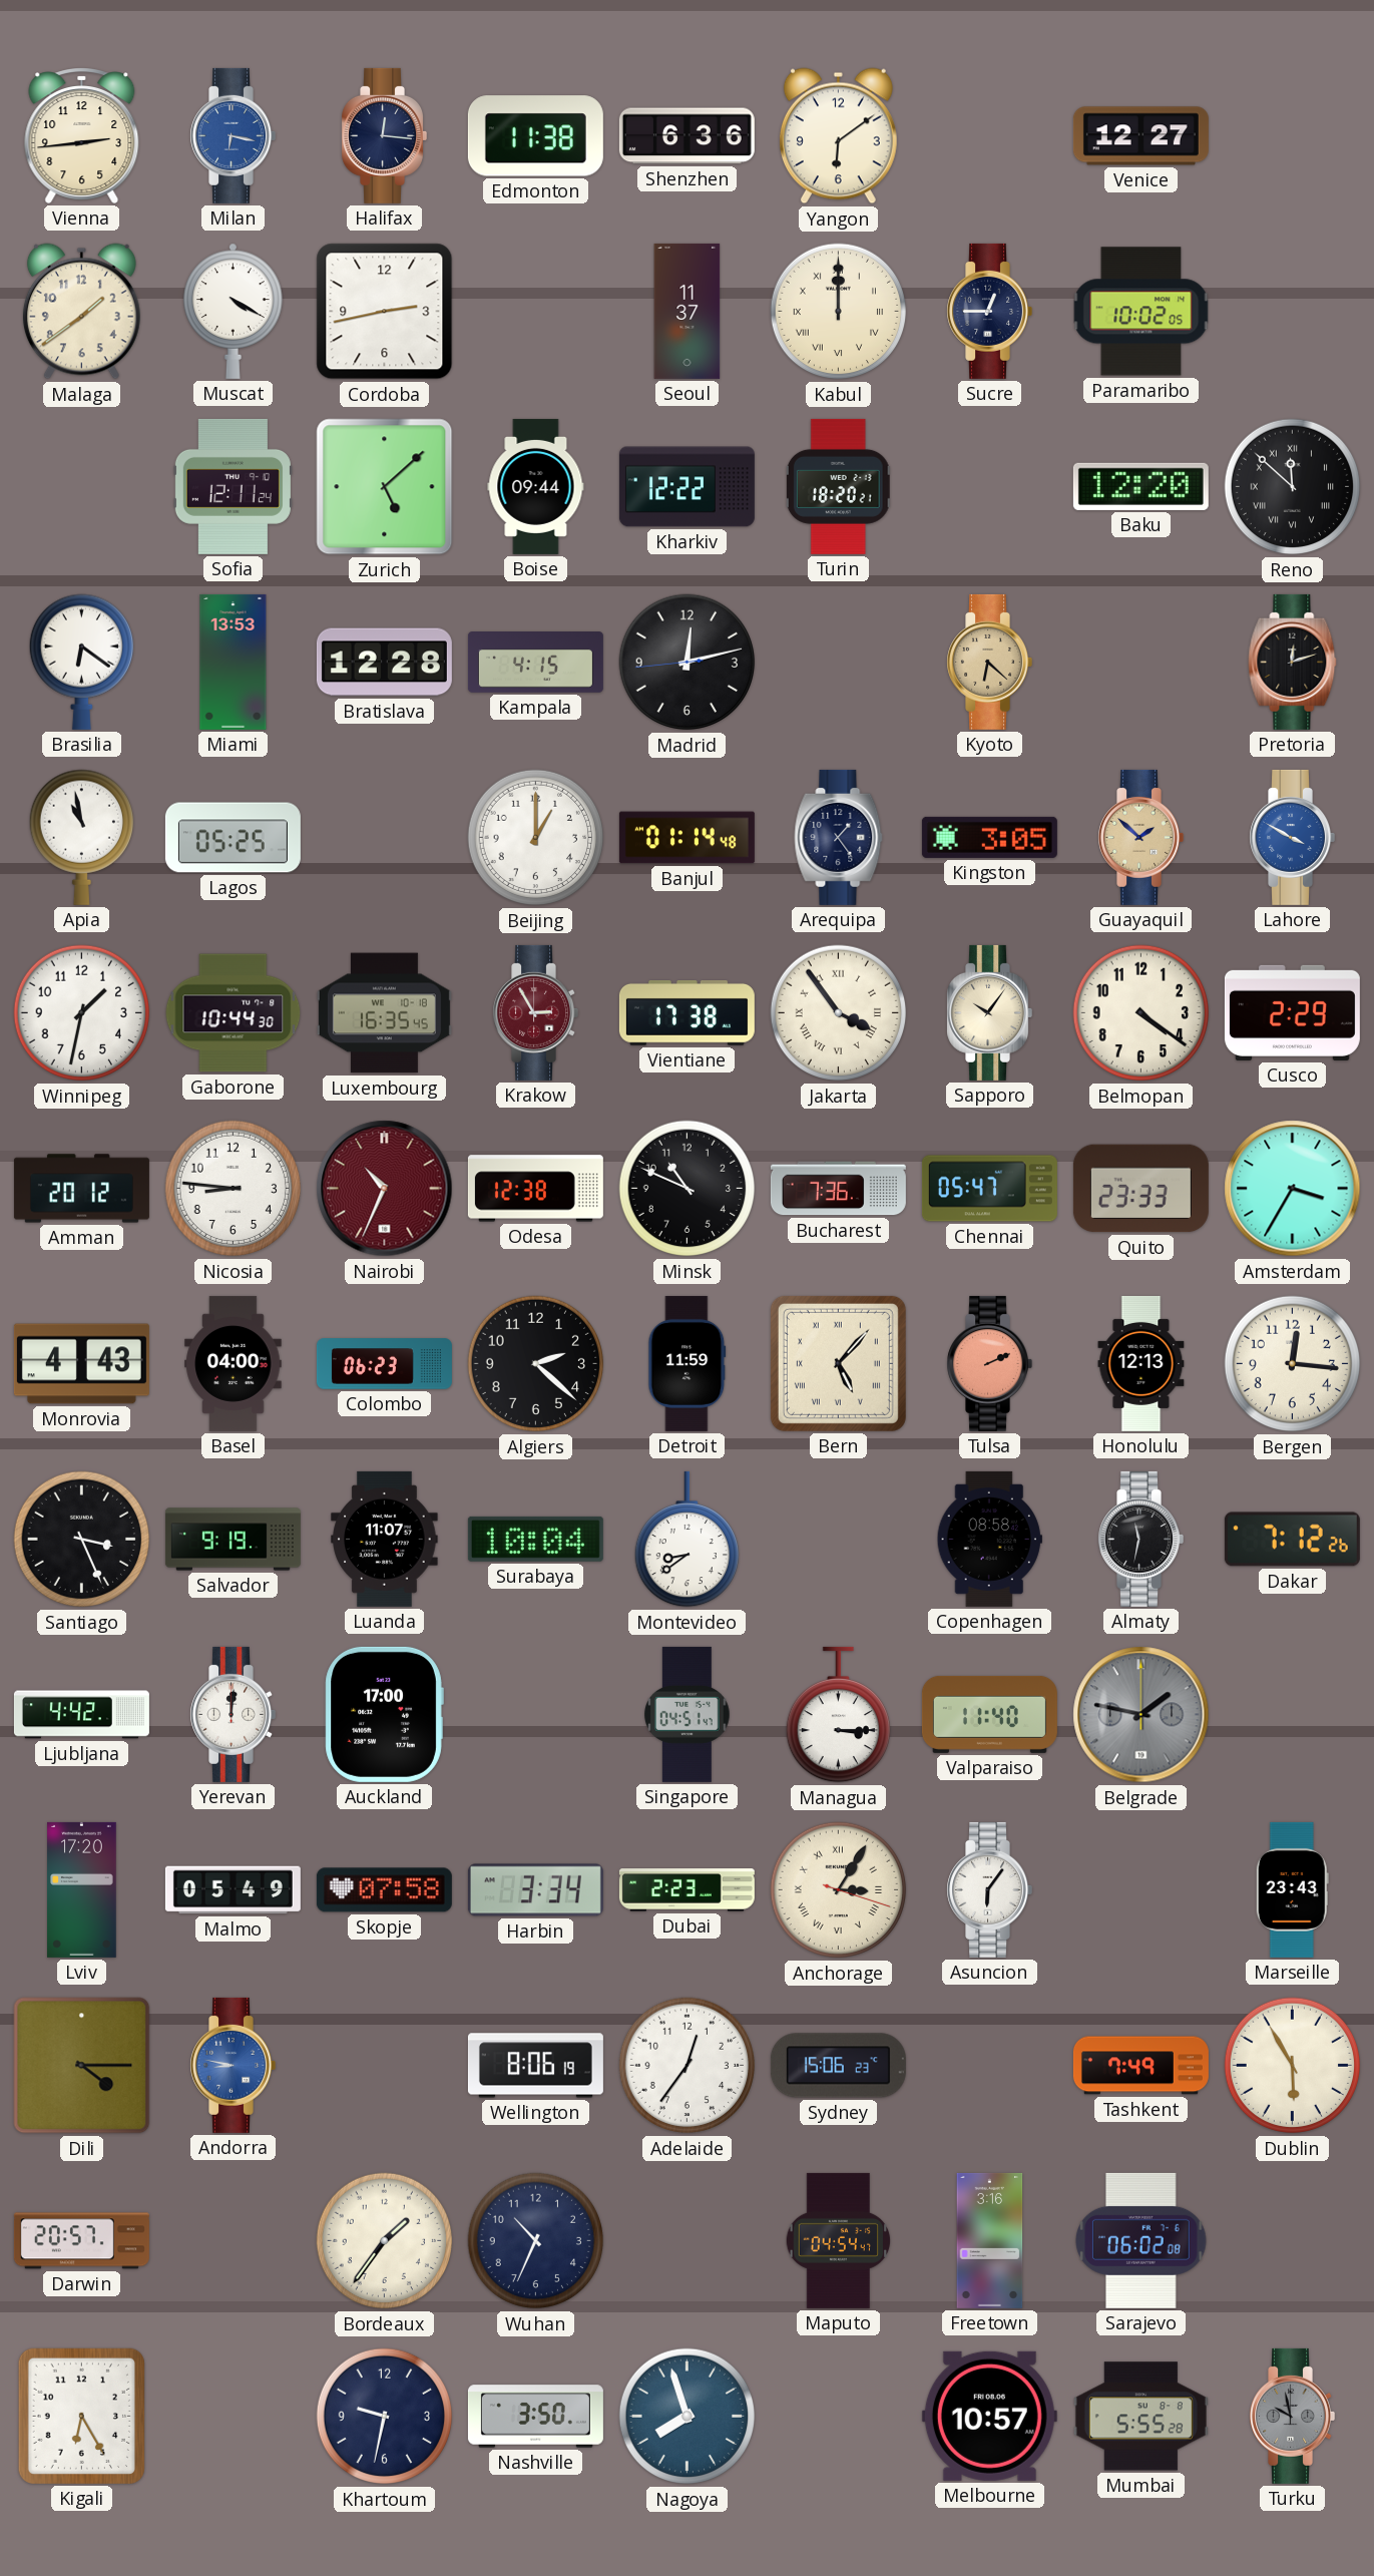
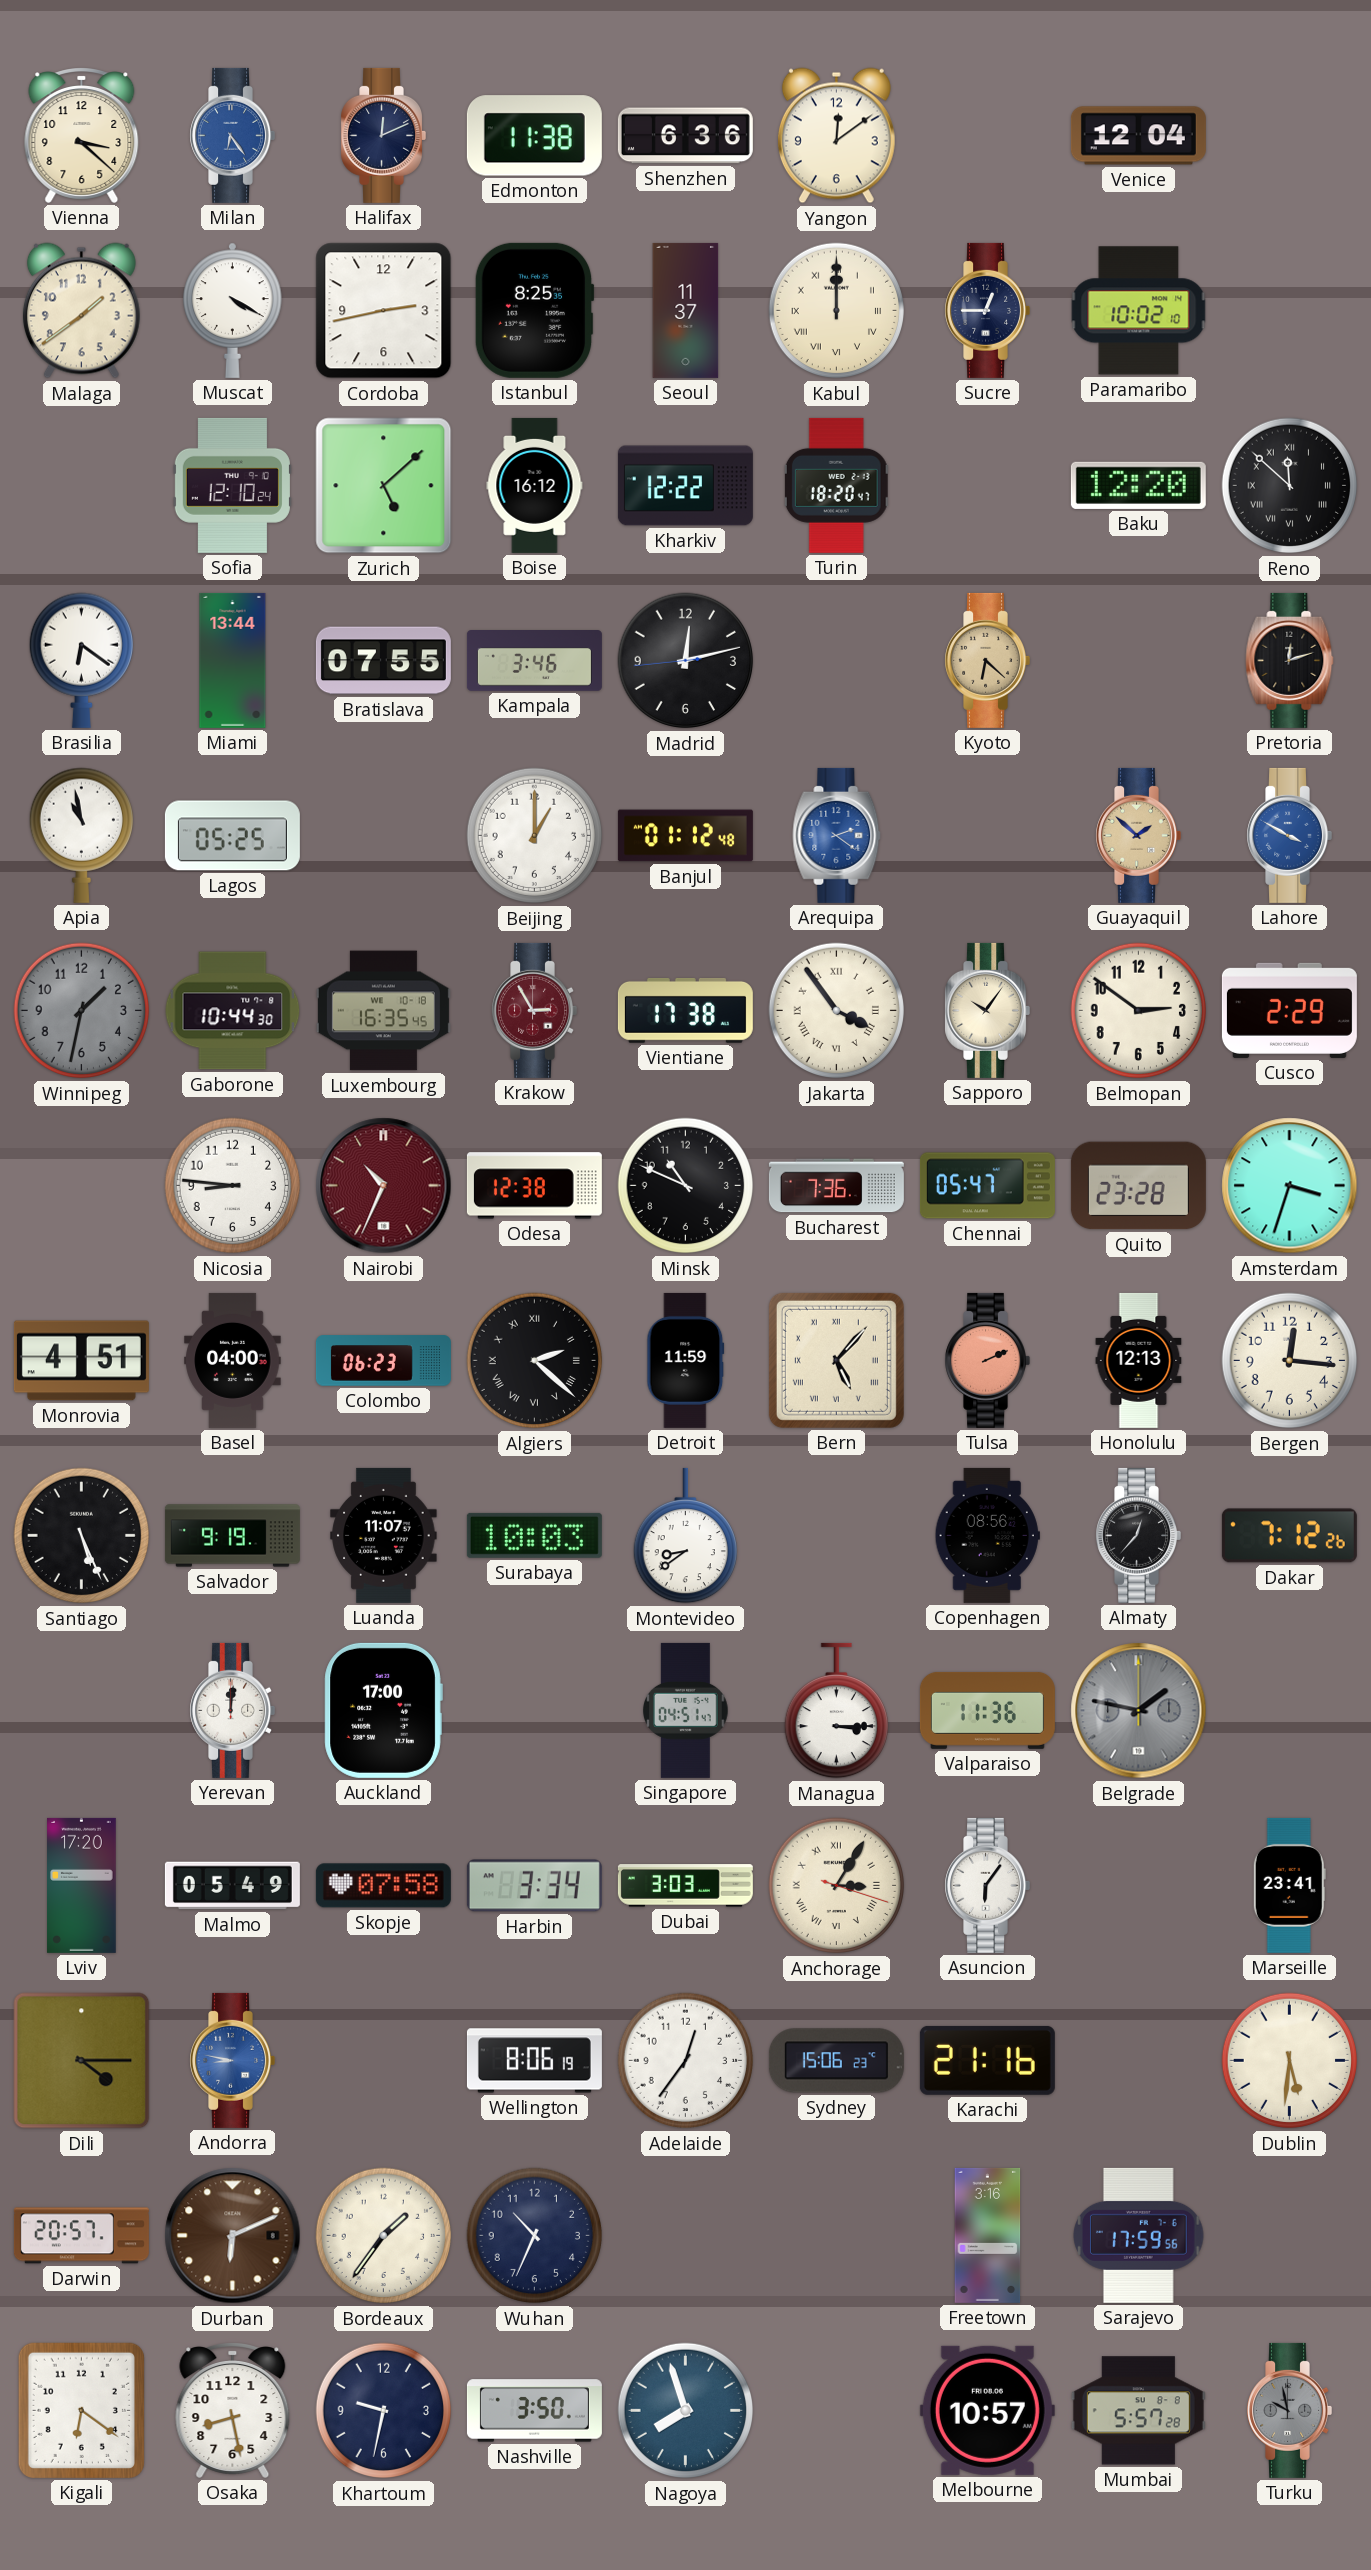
Vienna: 2:44 -> 3:22
Milan: 6:17 -> 6:24
Halifax: 12:16 -> 12:11
Yangon: 6:09 -> 12:09
Venice: 12:27 -> 12:04
Istanbul: none -> 8:25
Paramaribo: 10:02:05 -> 10:02:10
Sofia: 12:11 -> 12:10
Boise: 09:44 -> 16:12
Turin: 18:20:21 -> 18:20:47
Miami: 13:53 -> 13:44
Bratislava: 12:28 -> 07:55
Kampala: 4:15 -> 3:46
Banjul: 01:14 -> 01:12
Arequipa: 1:24 -> 2:21
Arequipa dial: navy -> blue
Kingston: 3:05 -> none
Winnipeg dial: white -> grey
Belmopan: 4:21 -> 2:51
Amman: 20:12 -> none
Quito: 23:33 -> 23:28
Amsterdam: 3:35 -> 3:33
Monrovia: 4:43 -> 4:51
Algiers numerals: Arabic -> Roman
Santiago: 3:26 -> 5:26
Surabaya: 10:04 -> 10:03
Copenhagen: 08:58 -> 08:56
Almaty: 11:32 -> 12:37
Ljubljana: 4:42 -> none
Valparaiso: 11:40 -> 11:36
Dubai: 2:23 -> 3:03
Marseille: 23:43 -> 23:41
Karachi: none -> 21:16
Tashkent: 7:49 -> none
Dublin: 5:55 -> 5:31
Durban: none -> 6:11
Maputo: 04:54 -> none
Sarajevo: 06:02 -> 17:59
Kigali: 6:25 -> 6:21
Osaka: none -> 8:28
Mumbai: 5:55 -> 5:57
